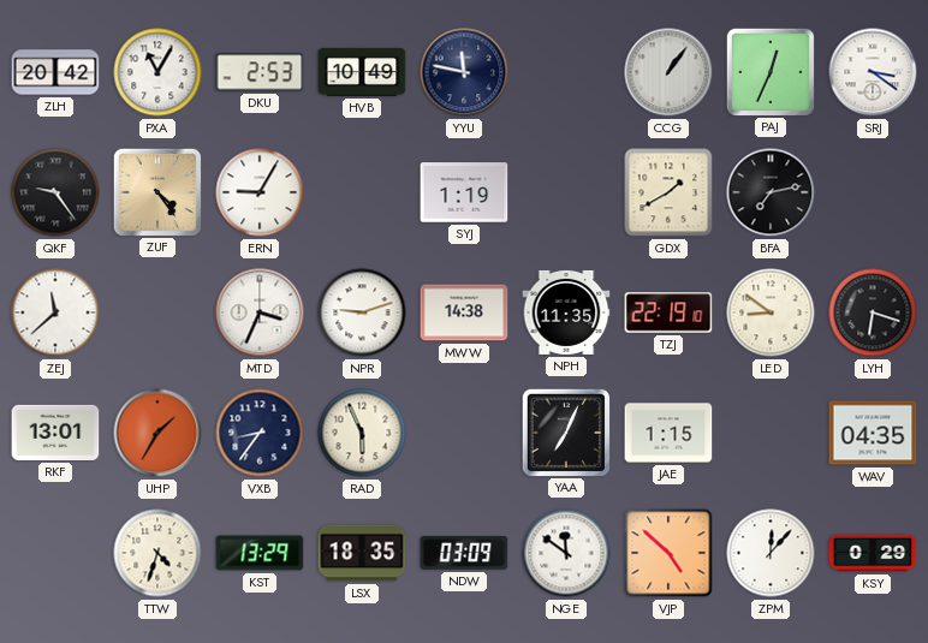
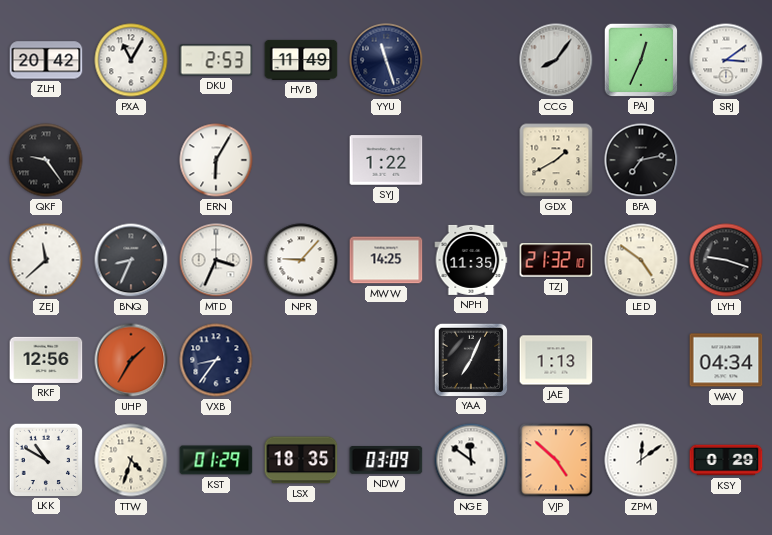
HVB: 10:49 -> 11:49
YYU: 11:47 -> 11:27
CCG: 1:06 -> 8:06
SRJ: 3:21 -> 3:09
ZUF: 4:24 -> none
ERN: 9:05 -> 6:05
SYJ: 1:19 -> 1:22
BNQ: none -> 8:34
NPR: 9:12 -> 9:07
MWW: 14:38 -> 14:25
TZJ: 22:19 -> 21:32
LED: 8:51 -> 4:51
LYH: 6:18 -> 9:18
RKF: 13:01 -> 12:56
RAD: 5:56 -> none
JAE: 1:15 -> 1:13
WAV: 04:35 -> 04:34
LKK: none -> 10:50
KST: 13:29 -> 01:29
ZPM: 12:07 -> 12:09
